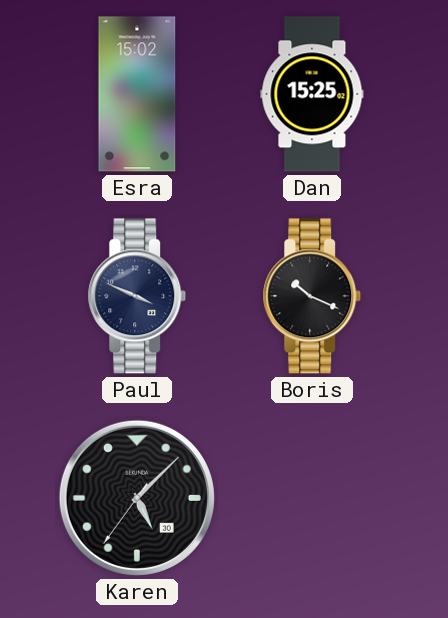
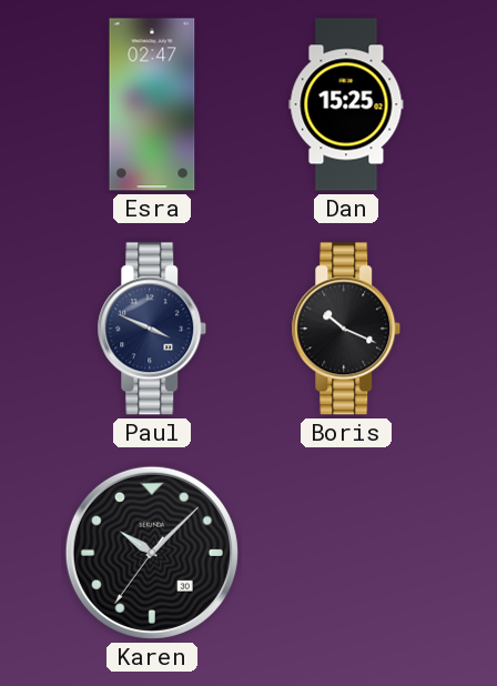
Esra: 15:02 -> 02:47
Karen: 5:07 -> 10:07
